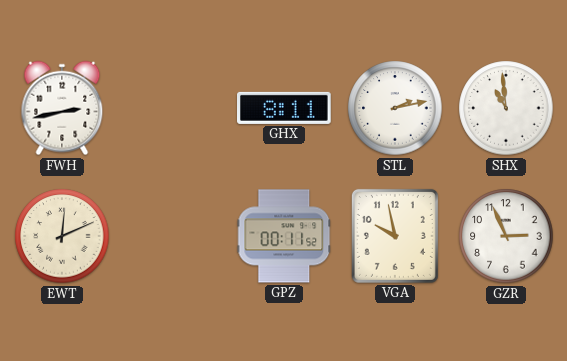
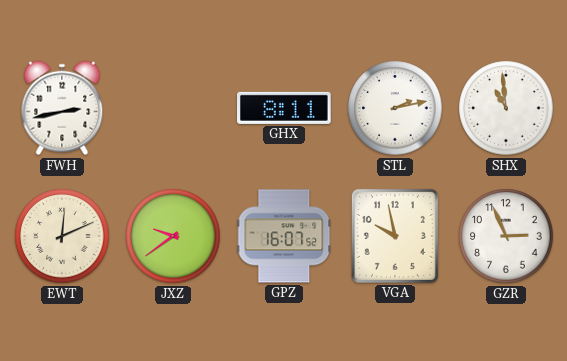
JXZ: none -> 9:39
GPZ: 00:11 -> 16:07
